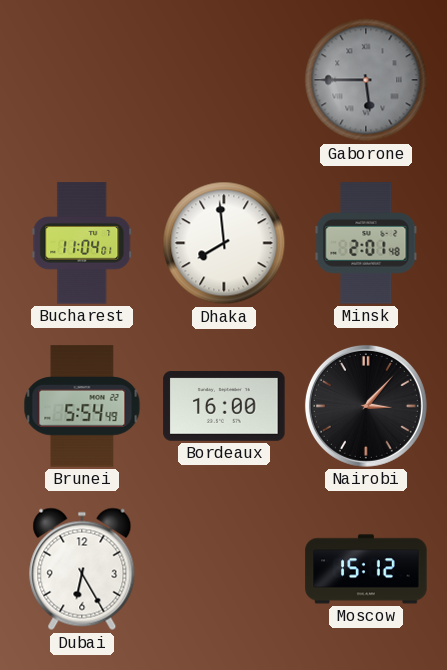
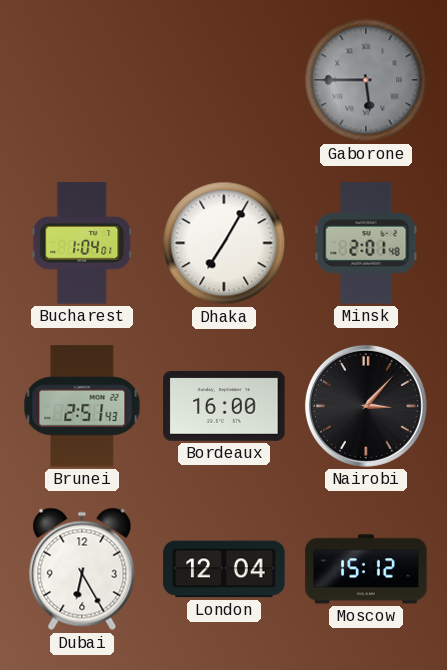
Bucharest: 11:04 -> 1:04
Dhaka: 7:59 -> 7:05
Brunei: 5:54 -> 2:51
London: none -> 12:04
